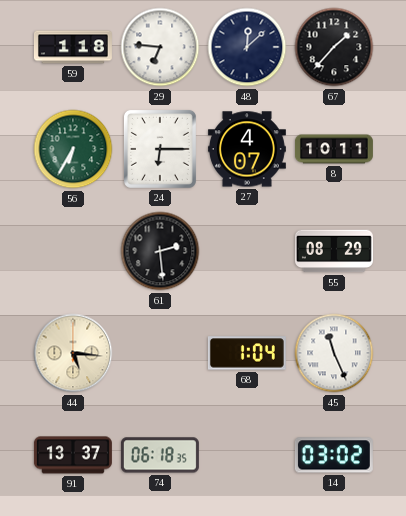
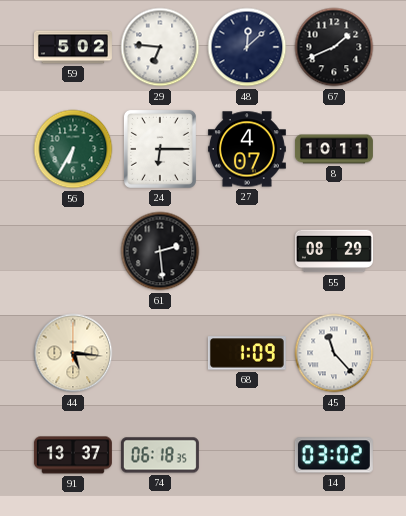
59: 1:18 -> 5:02
67: 1:37 -> 1:41
68: 1:04 -> 1:09
45: 11:26 -> 11:23
